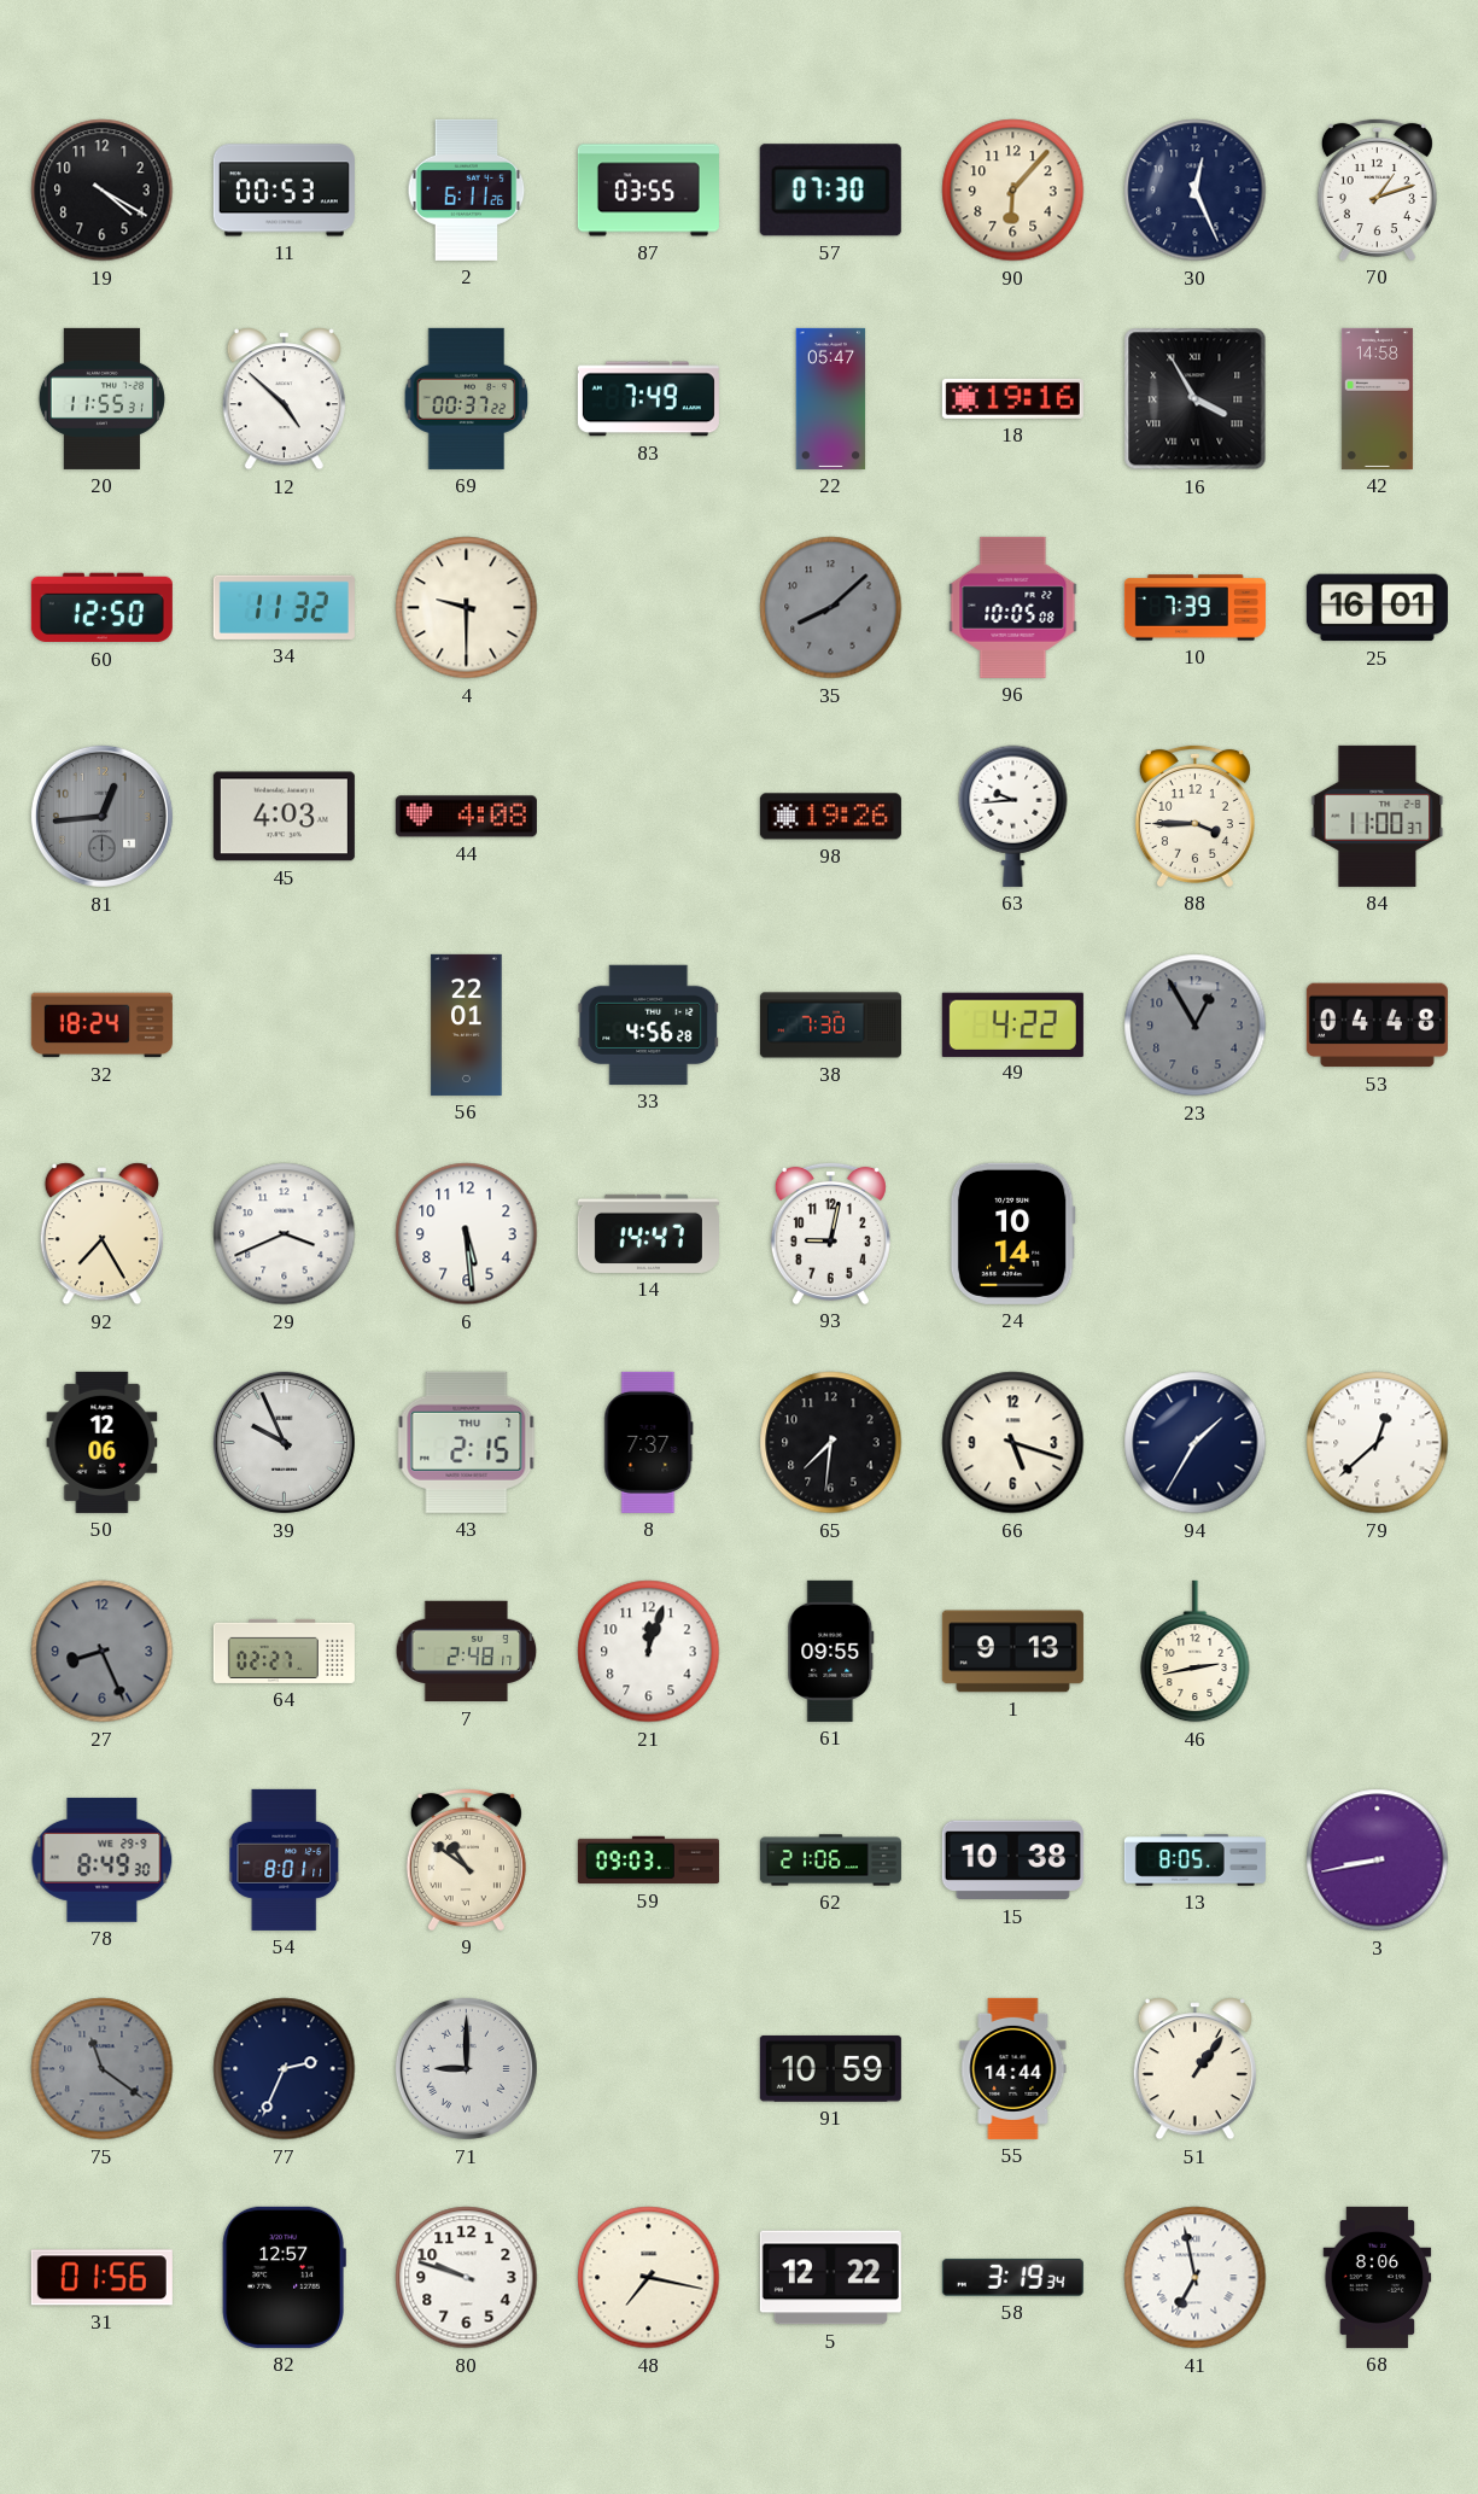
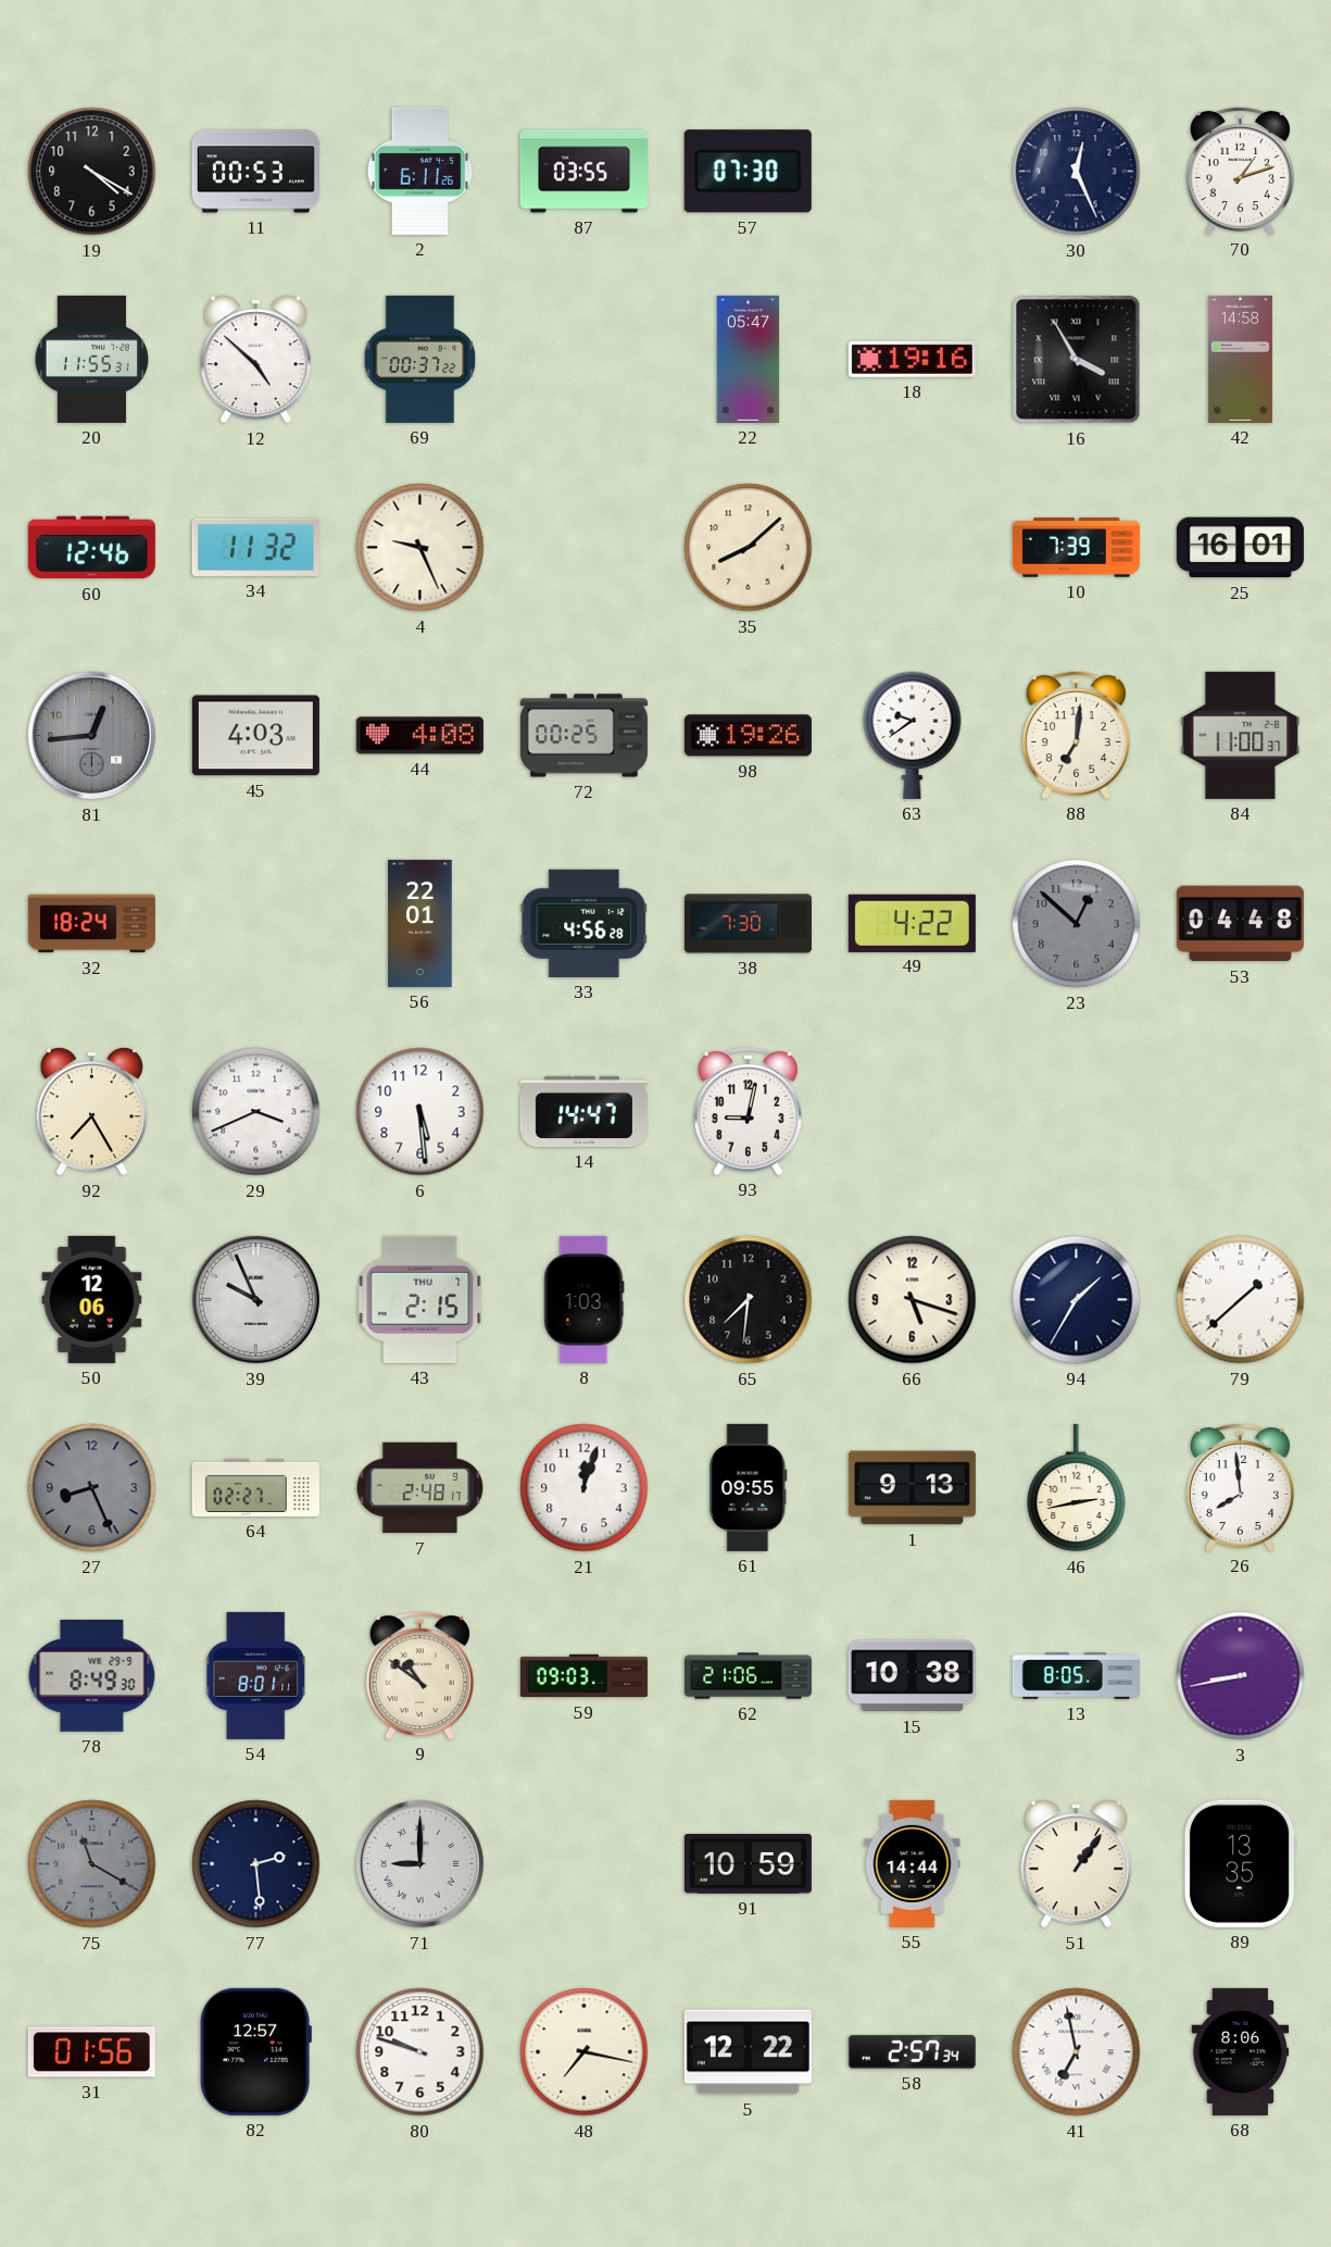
90: 6:07 -> none
83: 7:49 -> none
60: 12:50 -> 12:46
4: 9:30 -> 9:26
35 dial: grey -> cream
96: 10:05 -> none
72: none -> 00:25
63: 9:44 -> 9:39
88: 3:45 -> 7:01
23: 12:55 -> 12:52
24: 10:14 -> none
8: 7:37 -> 1:03
79: 12:38 -> 1:38
26: none -> 7:59
75: 11:21 -> 11:20
77: 2:34 -> 2:29
89: none -> 13:35
58: 3:19 -> 2:57
